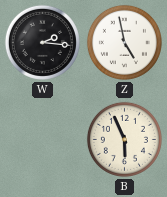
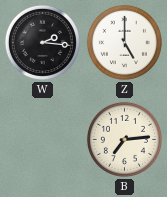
Z: 4:58 -> 5:00
B: 5:56 -> 7:14
